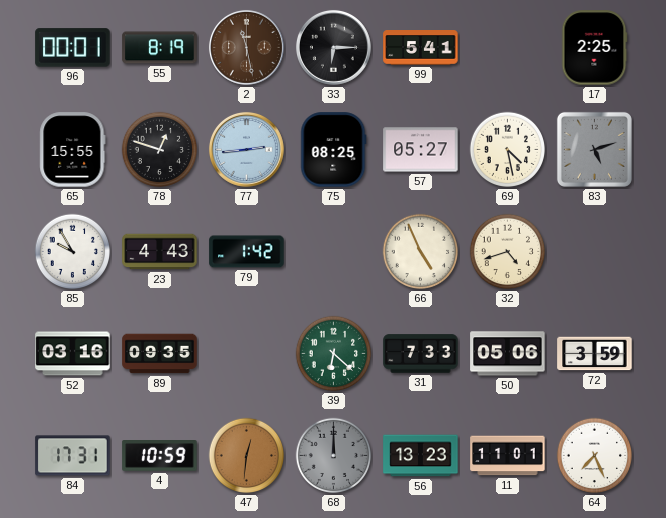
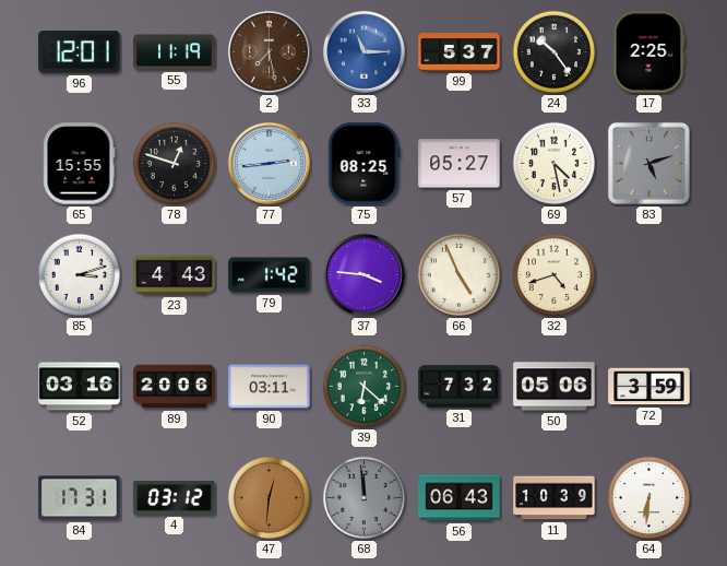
96: 00:01 -> 12:01
55: 8:19 -> 11:19
2: 11:28 -> 7:28
33: 6:15 -> 11:15
33 dial: black -> blue
99: 5:41 -> 5:37
24: none -> 10:24
85: 9:55 -> 3:12
37: none -> 3:46
89: 09:35 -> 20:06
90: none -> 03:11
31: 7:33 -> 7:32
4: 10:59 -> 03:12
68: 12:00 -> 11:59
56: 13:23 -> 06:43
11: 11:01 -> 10:39
64: 7:26 -> 6:31
